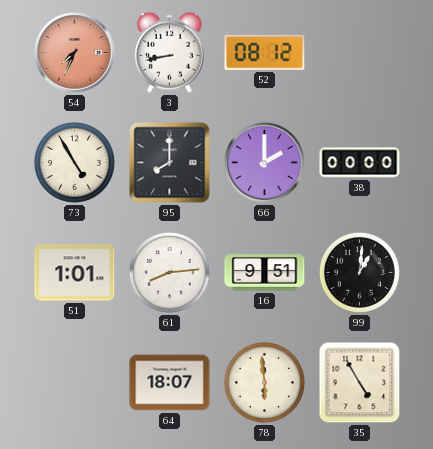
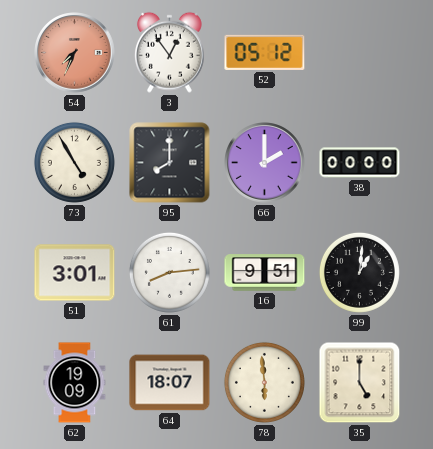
3: 8:43 -> 12:54
52: 08:12 -> 05:12
51: 1:01 -> 3:01
62: none -> 19:09
35: 4:55 -> 5:00
